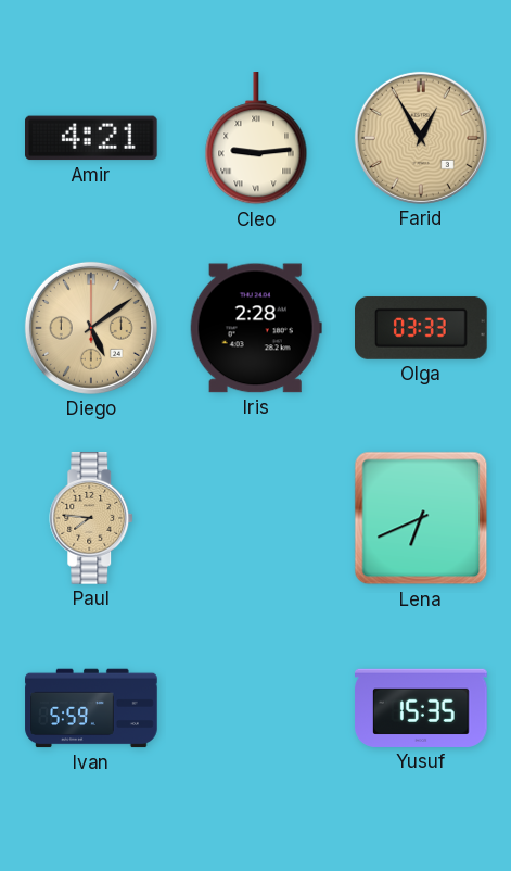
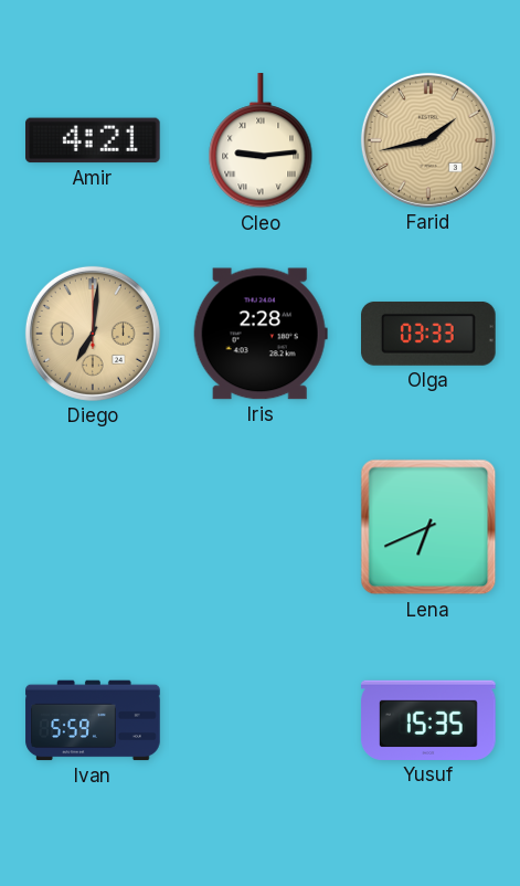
Farid: 12:55 -> 1:43
Diego: 5:09 -> 7:01
Paul: 7:46 -> none
